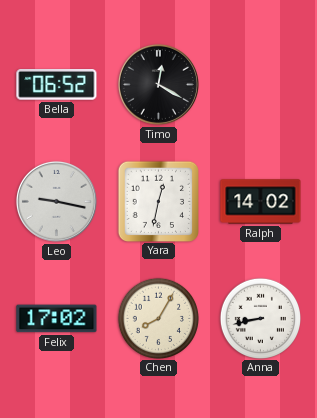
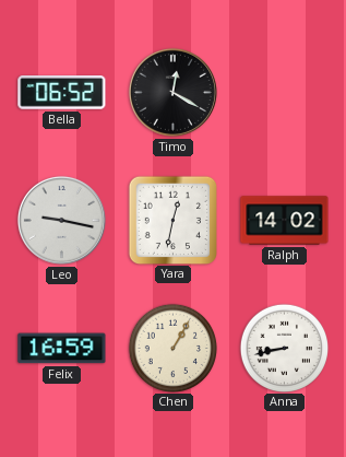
Felix: 17:02 -> 16:59
Chen: 8:05 -> 1:05
